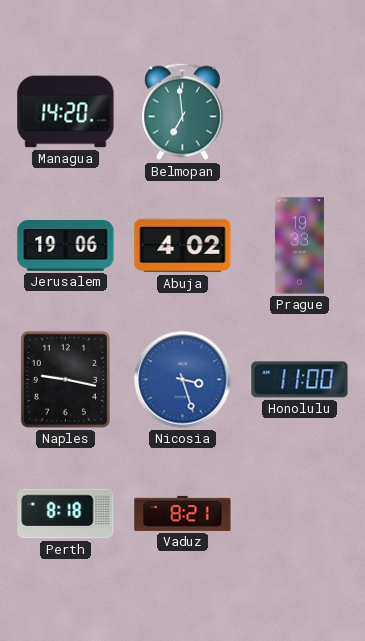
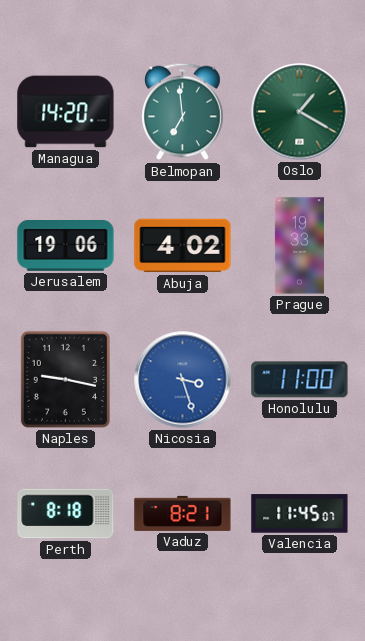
Oslo: none -> 1:20
Valencia: none -> 11:45
